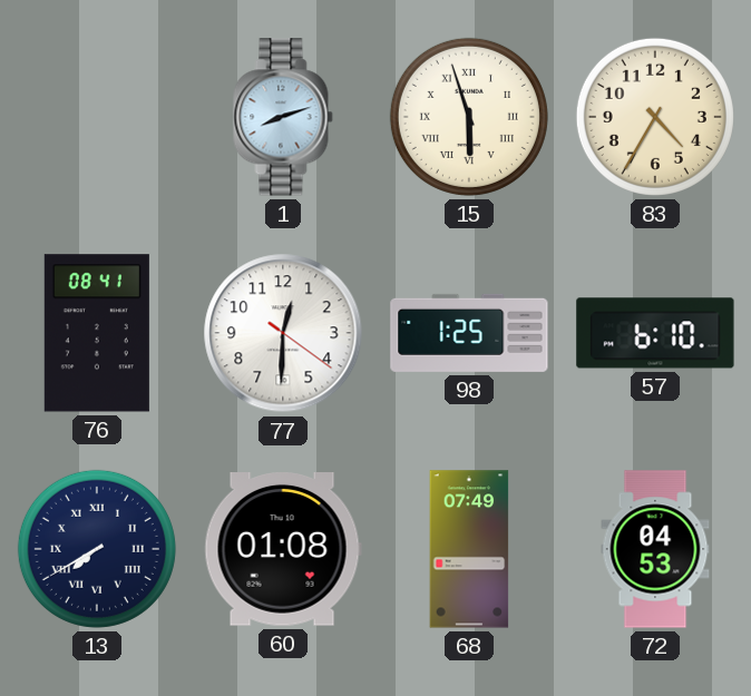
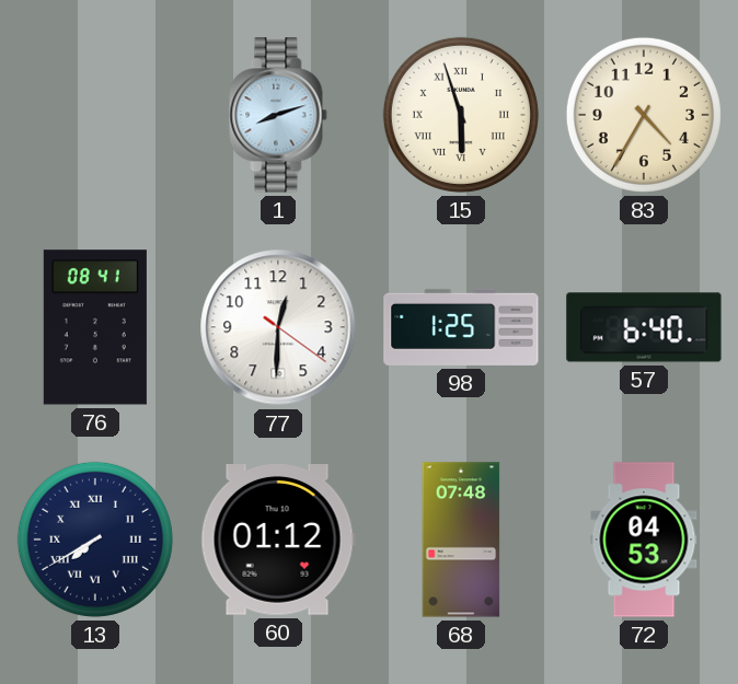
57: 6:10 -> 6:40
60: 01:08 -> 01:12
68: 07:49 -> 07:48
